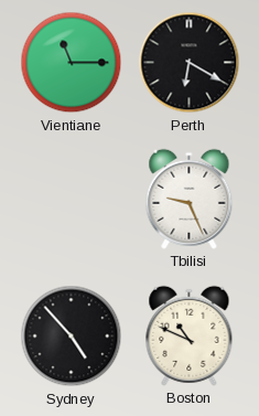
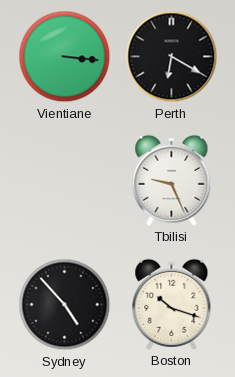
Vientiane: 11:15 -> 3:16
Boston: 10:49 -> 10:18
